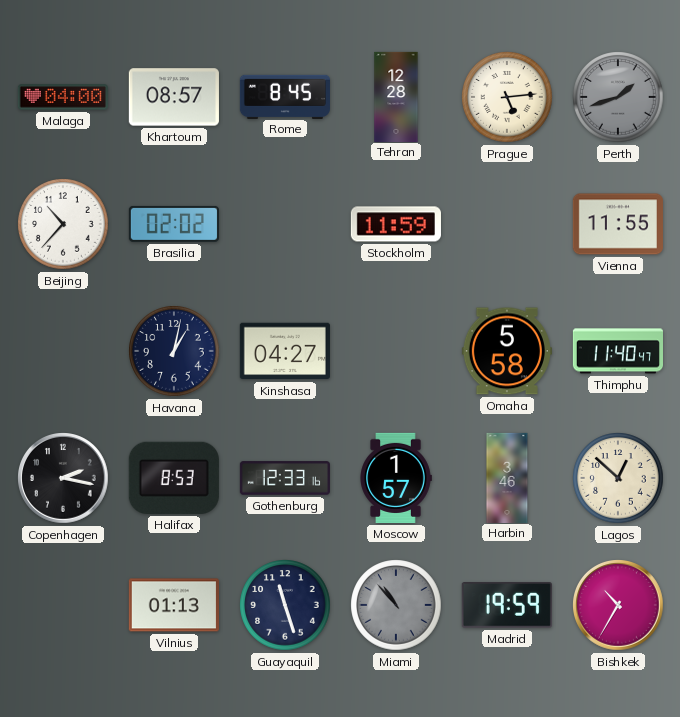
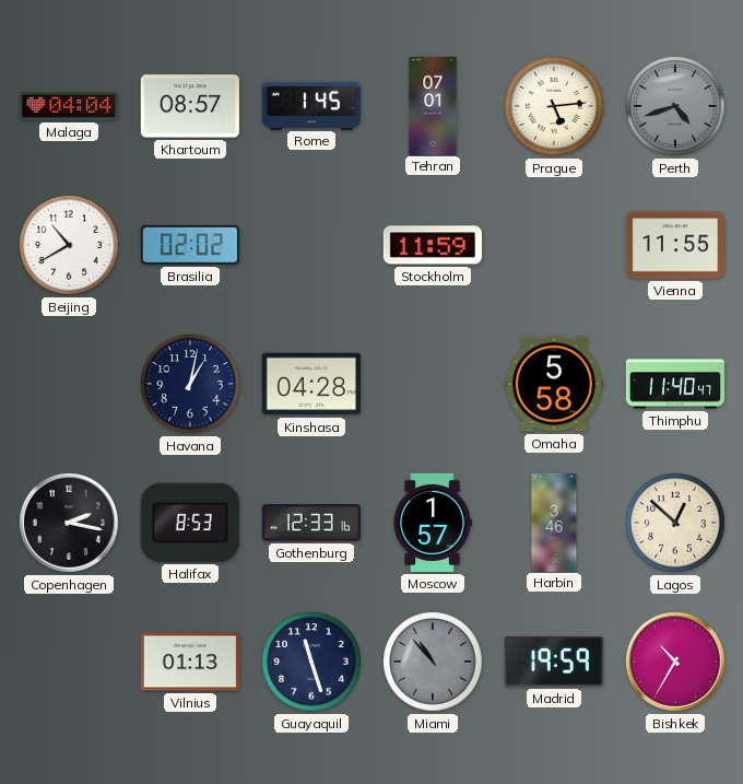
Malaga: 04:00 -> 04:04
Rome: 8:45 -> 1:45
Tehran: 12:28 -> 07:01
Perth: 1:42 -> 4:42
Beijing: 10:37 -> 10:40
Kinshasa: 04:27 -> 04:28
